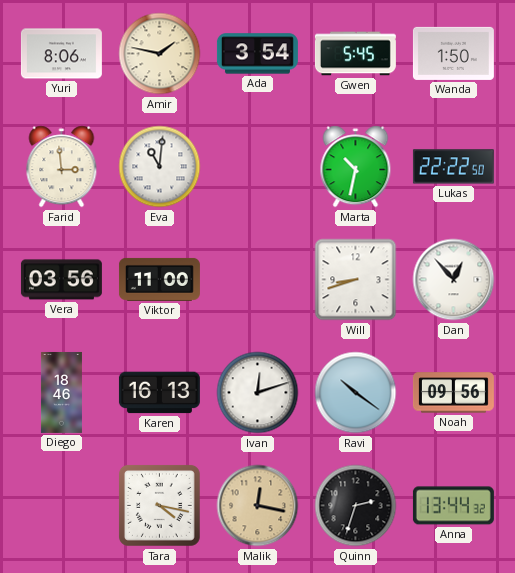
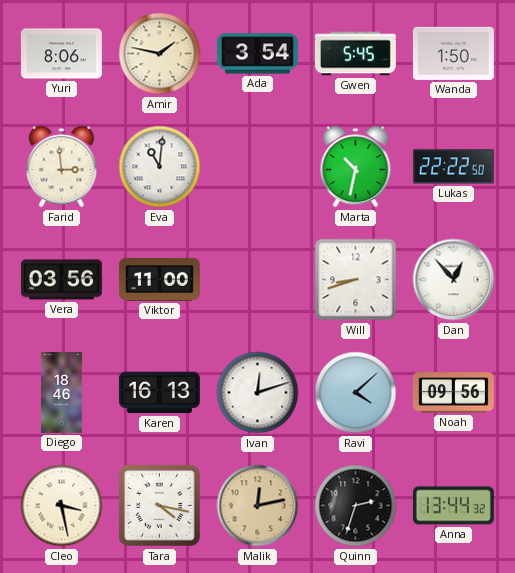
Ravi: 10:21 -> 4:08
Cleo: none -> 3:28
Malik: 12:17 -> 12:13
